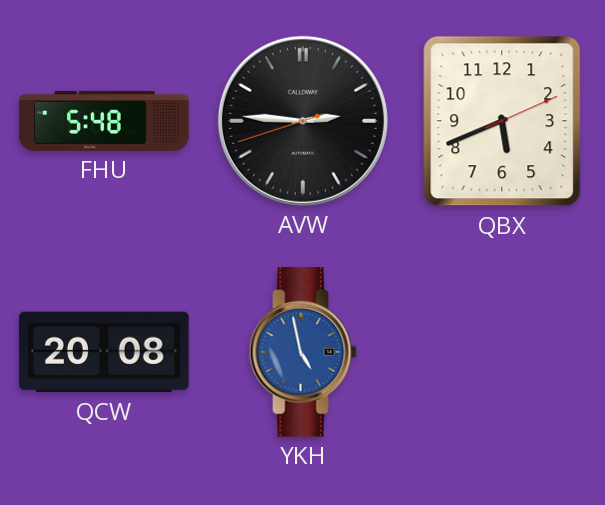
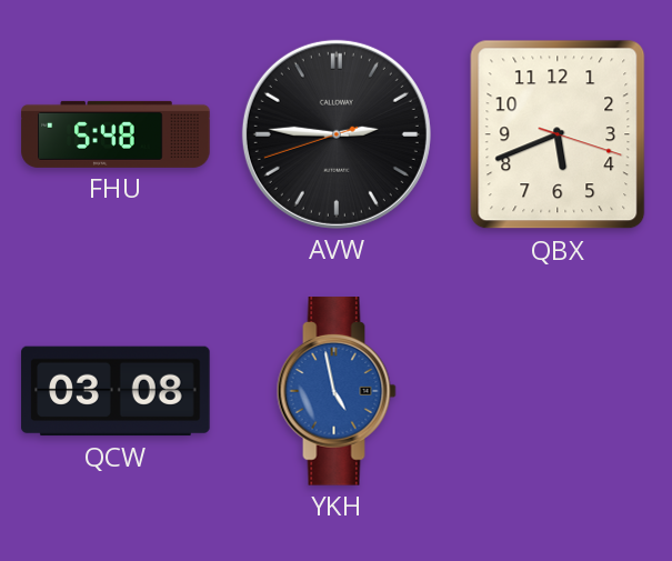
QBX: 5:41:11 -> 5:41:18
QCW: 20:08 -> 03:08
